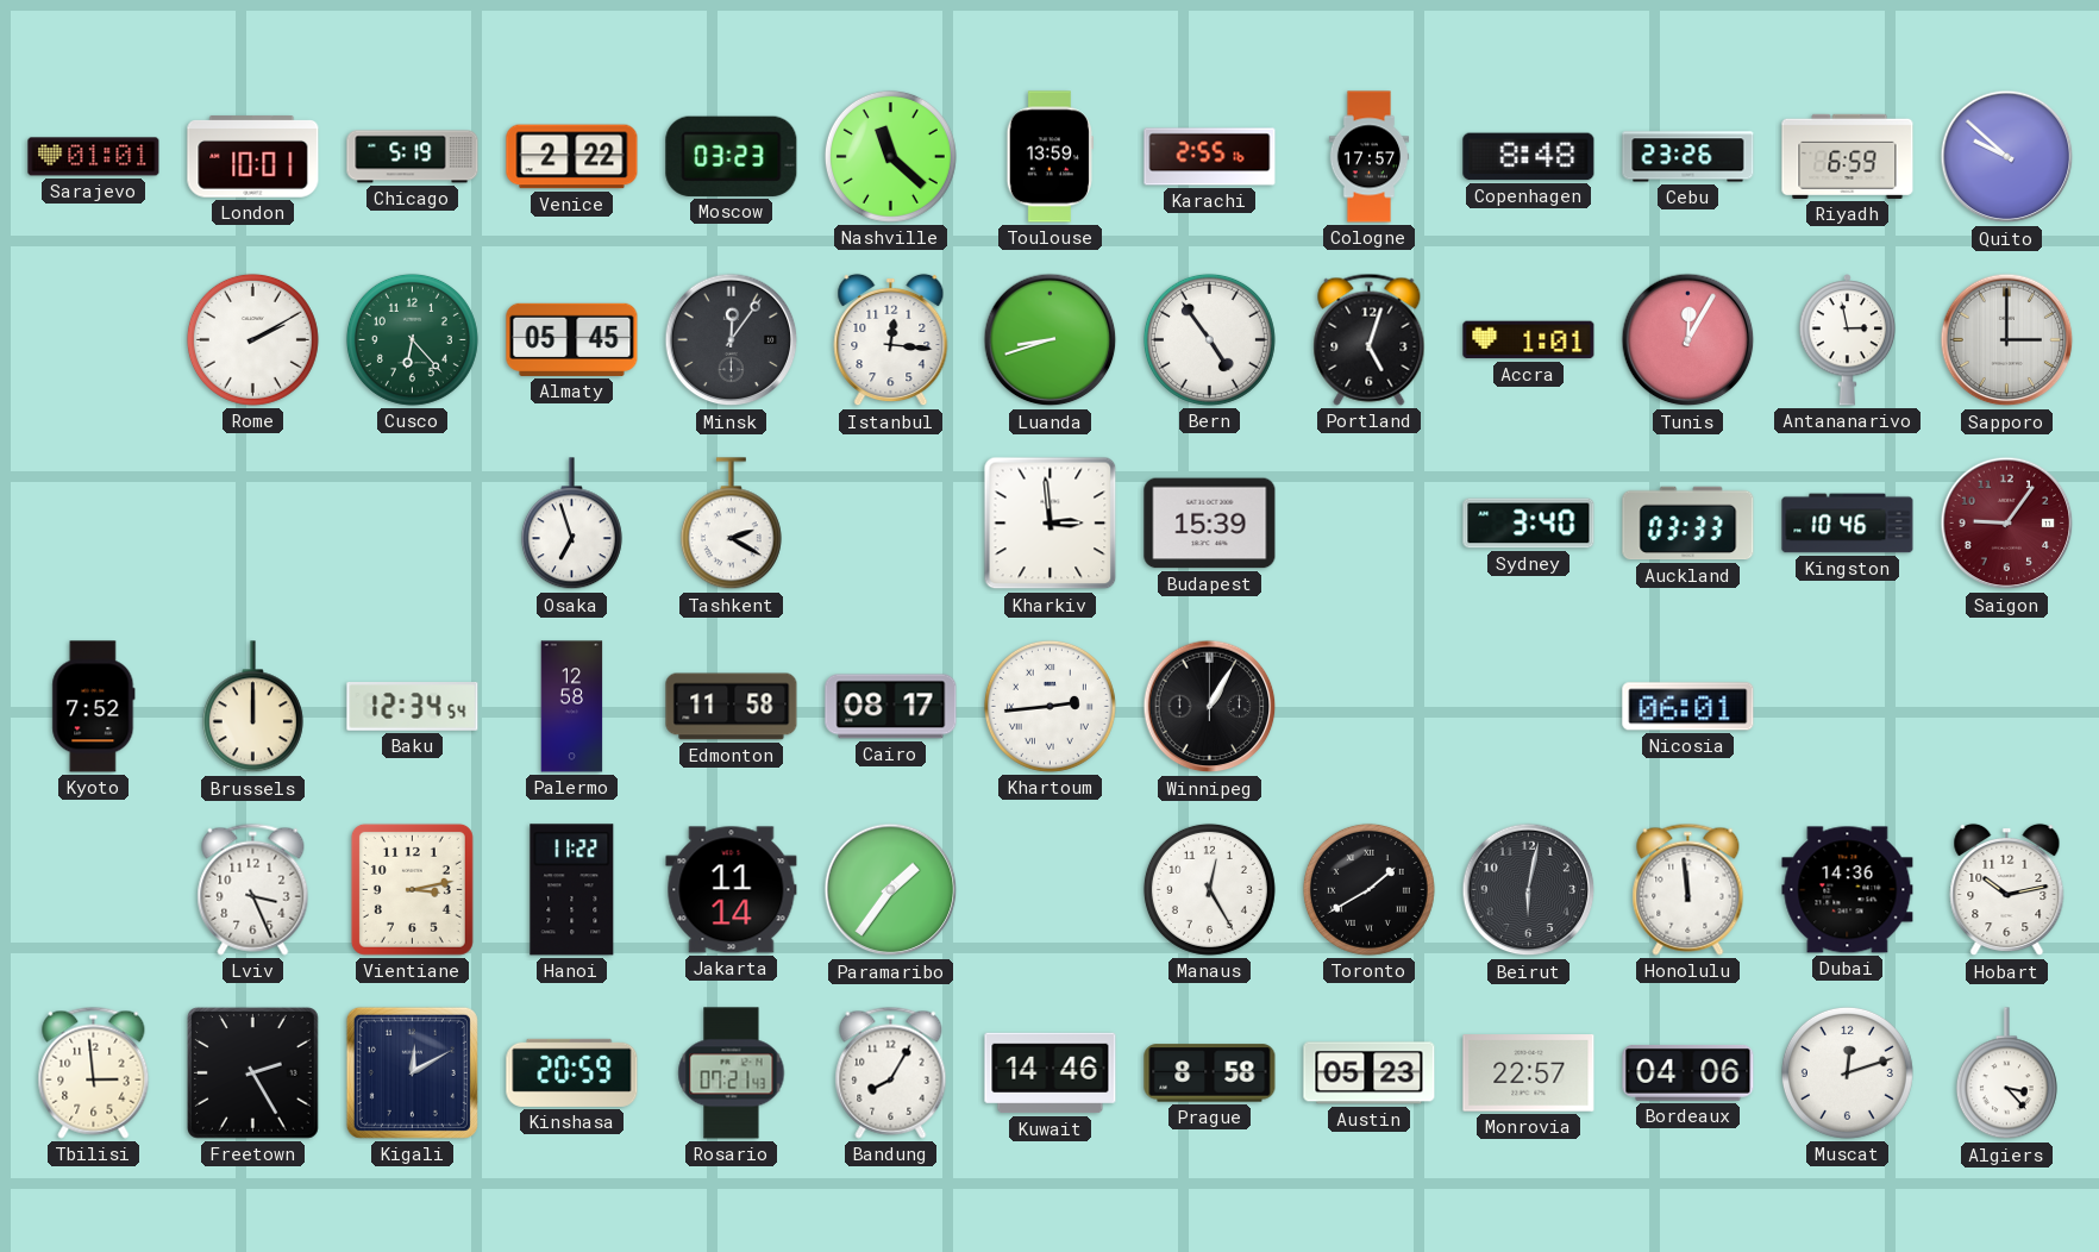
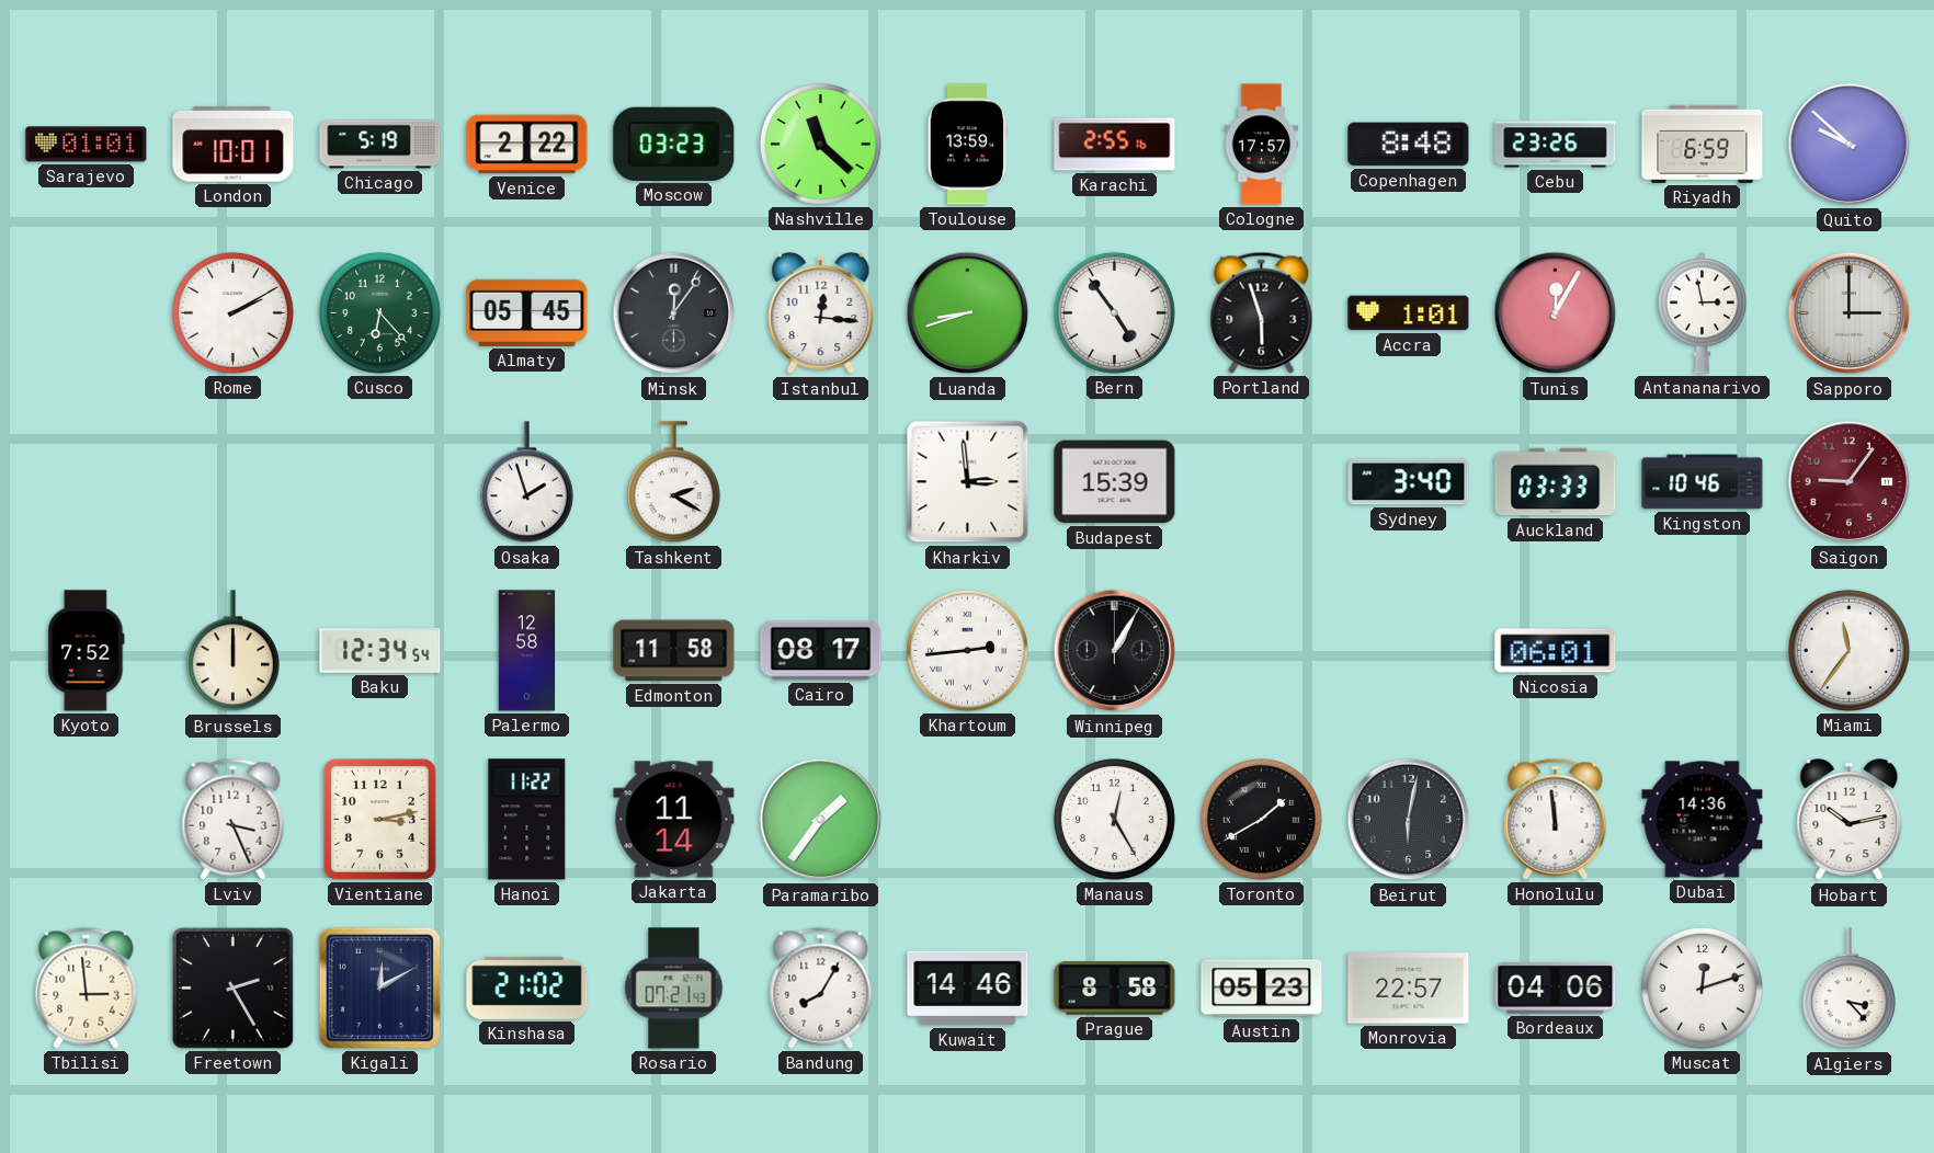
Portland: 5:03 -> 5:57
Osaka: 6:57 -> 1:57
Miami: none -> 11:36
Kinshasa: 20:59 -> 21:02
